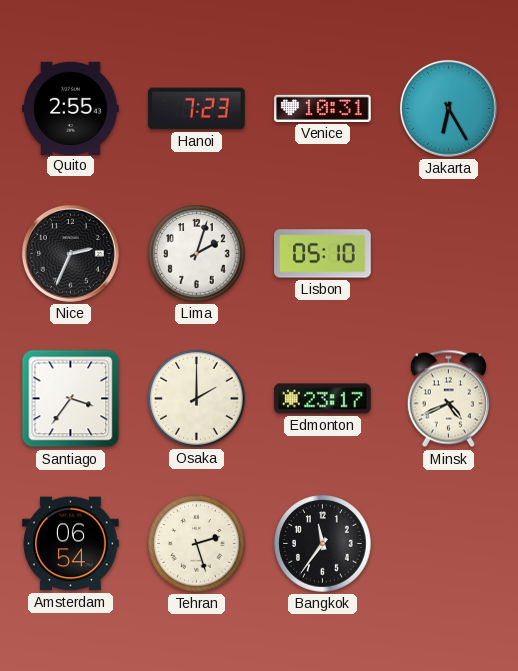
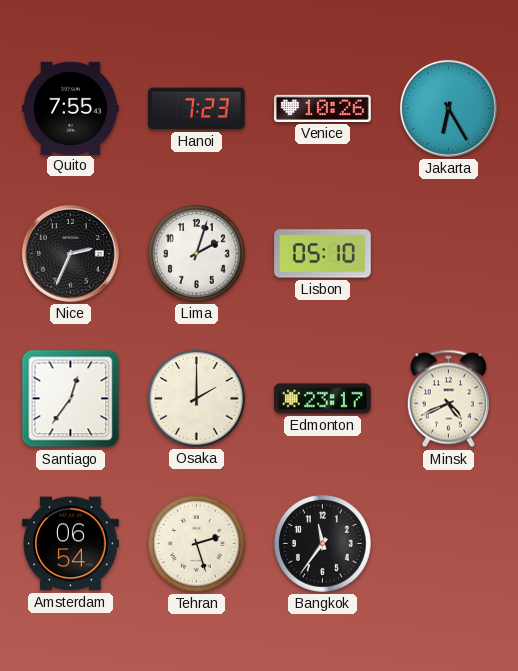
Quito: 2:55 -> 7:55
Venice: 10:31 -> 10:26
Santiago: 3:36 -> 12:36
